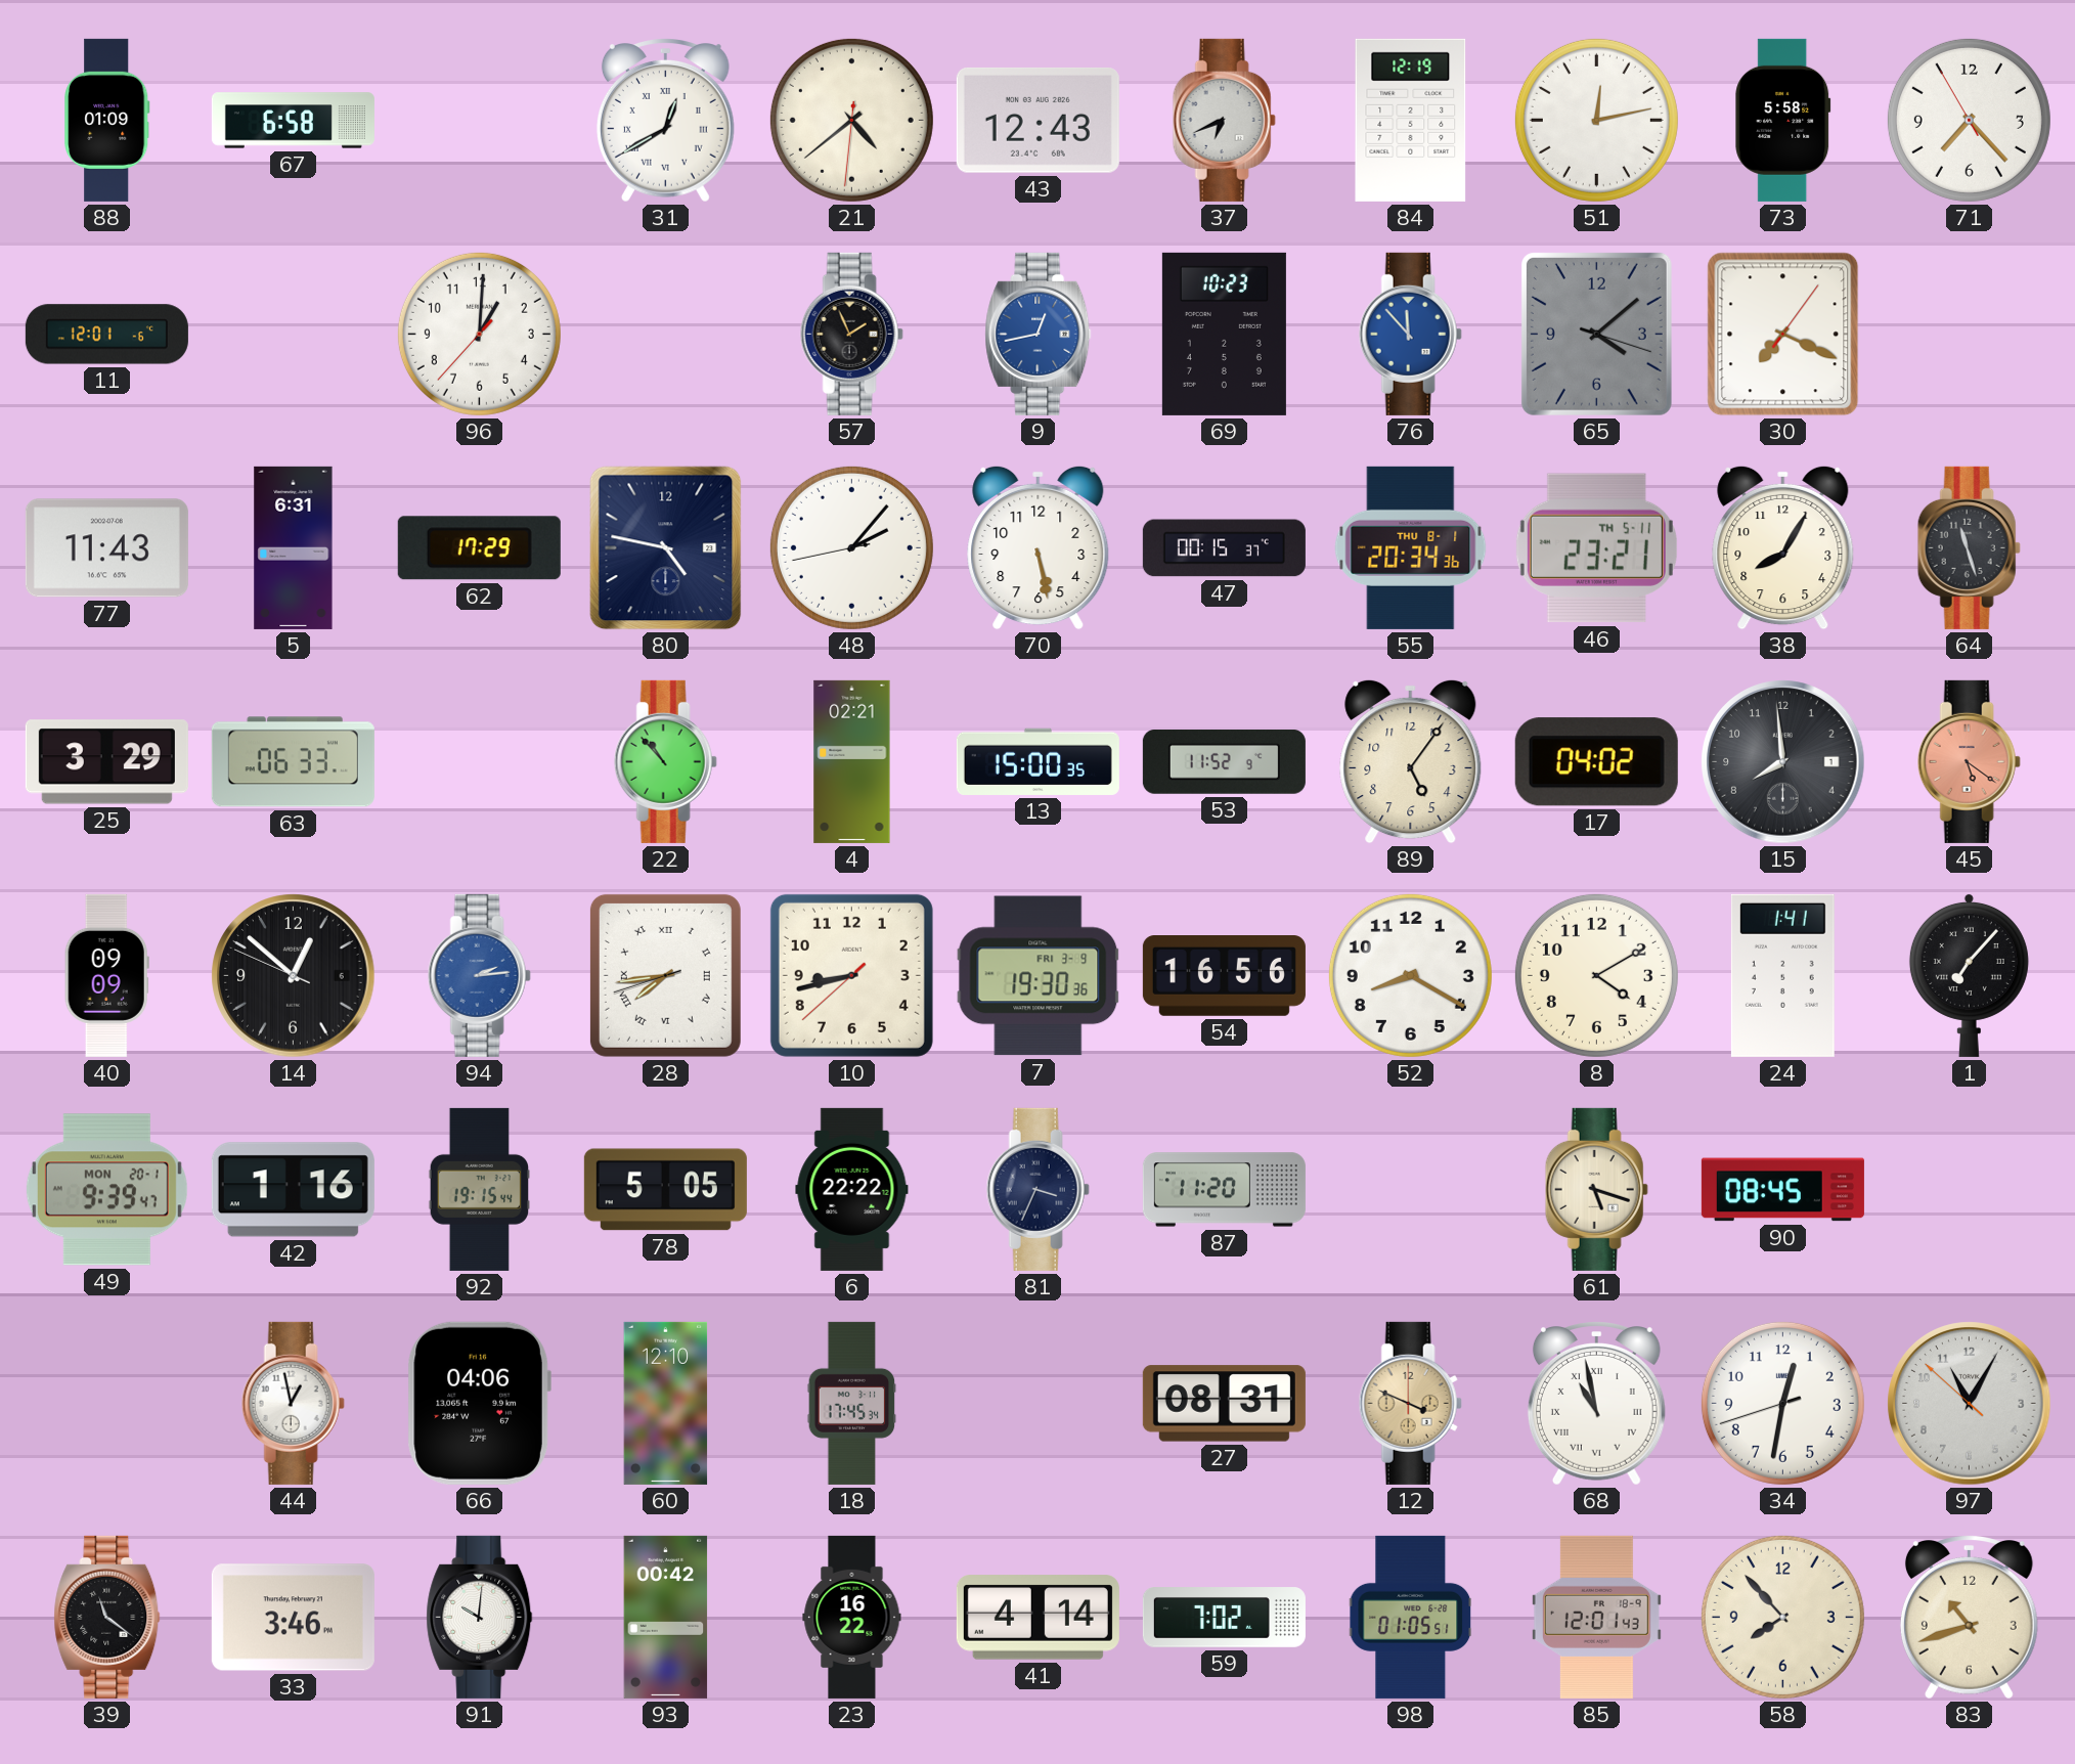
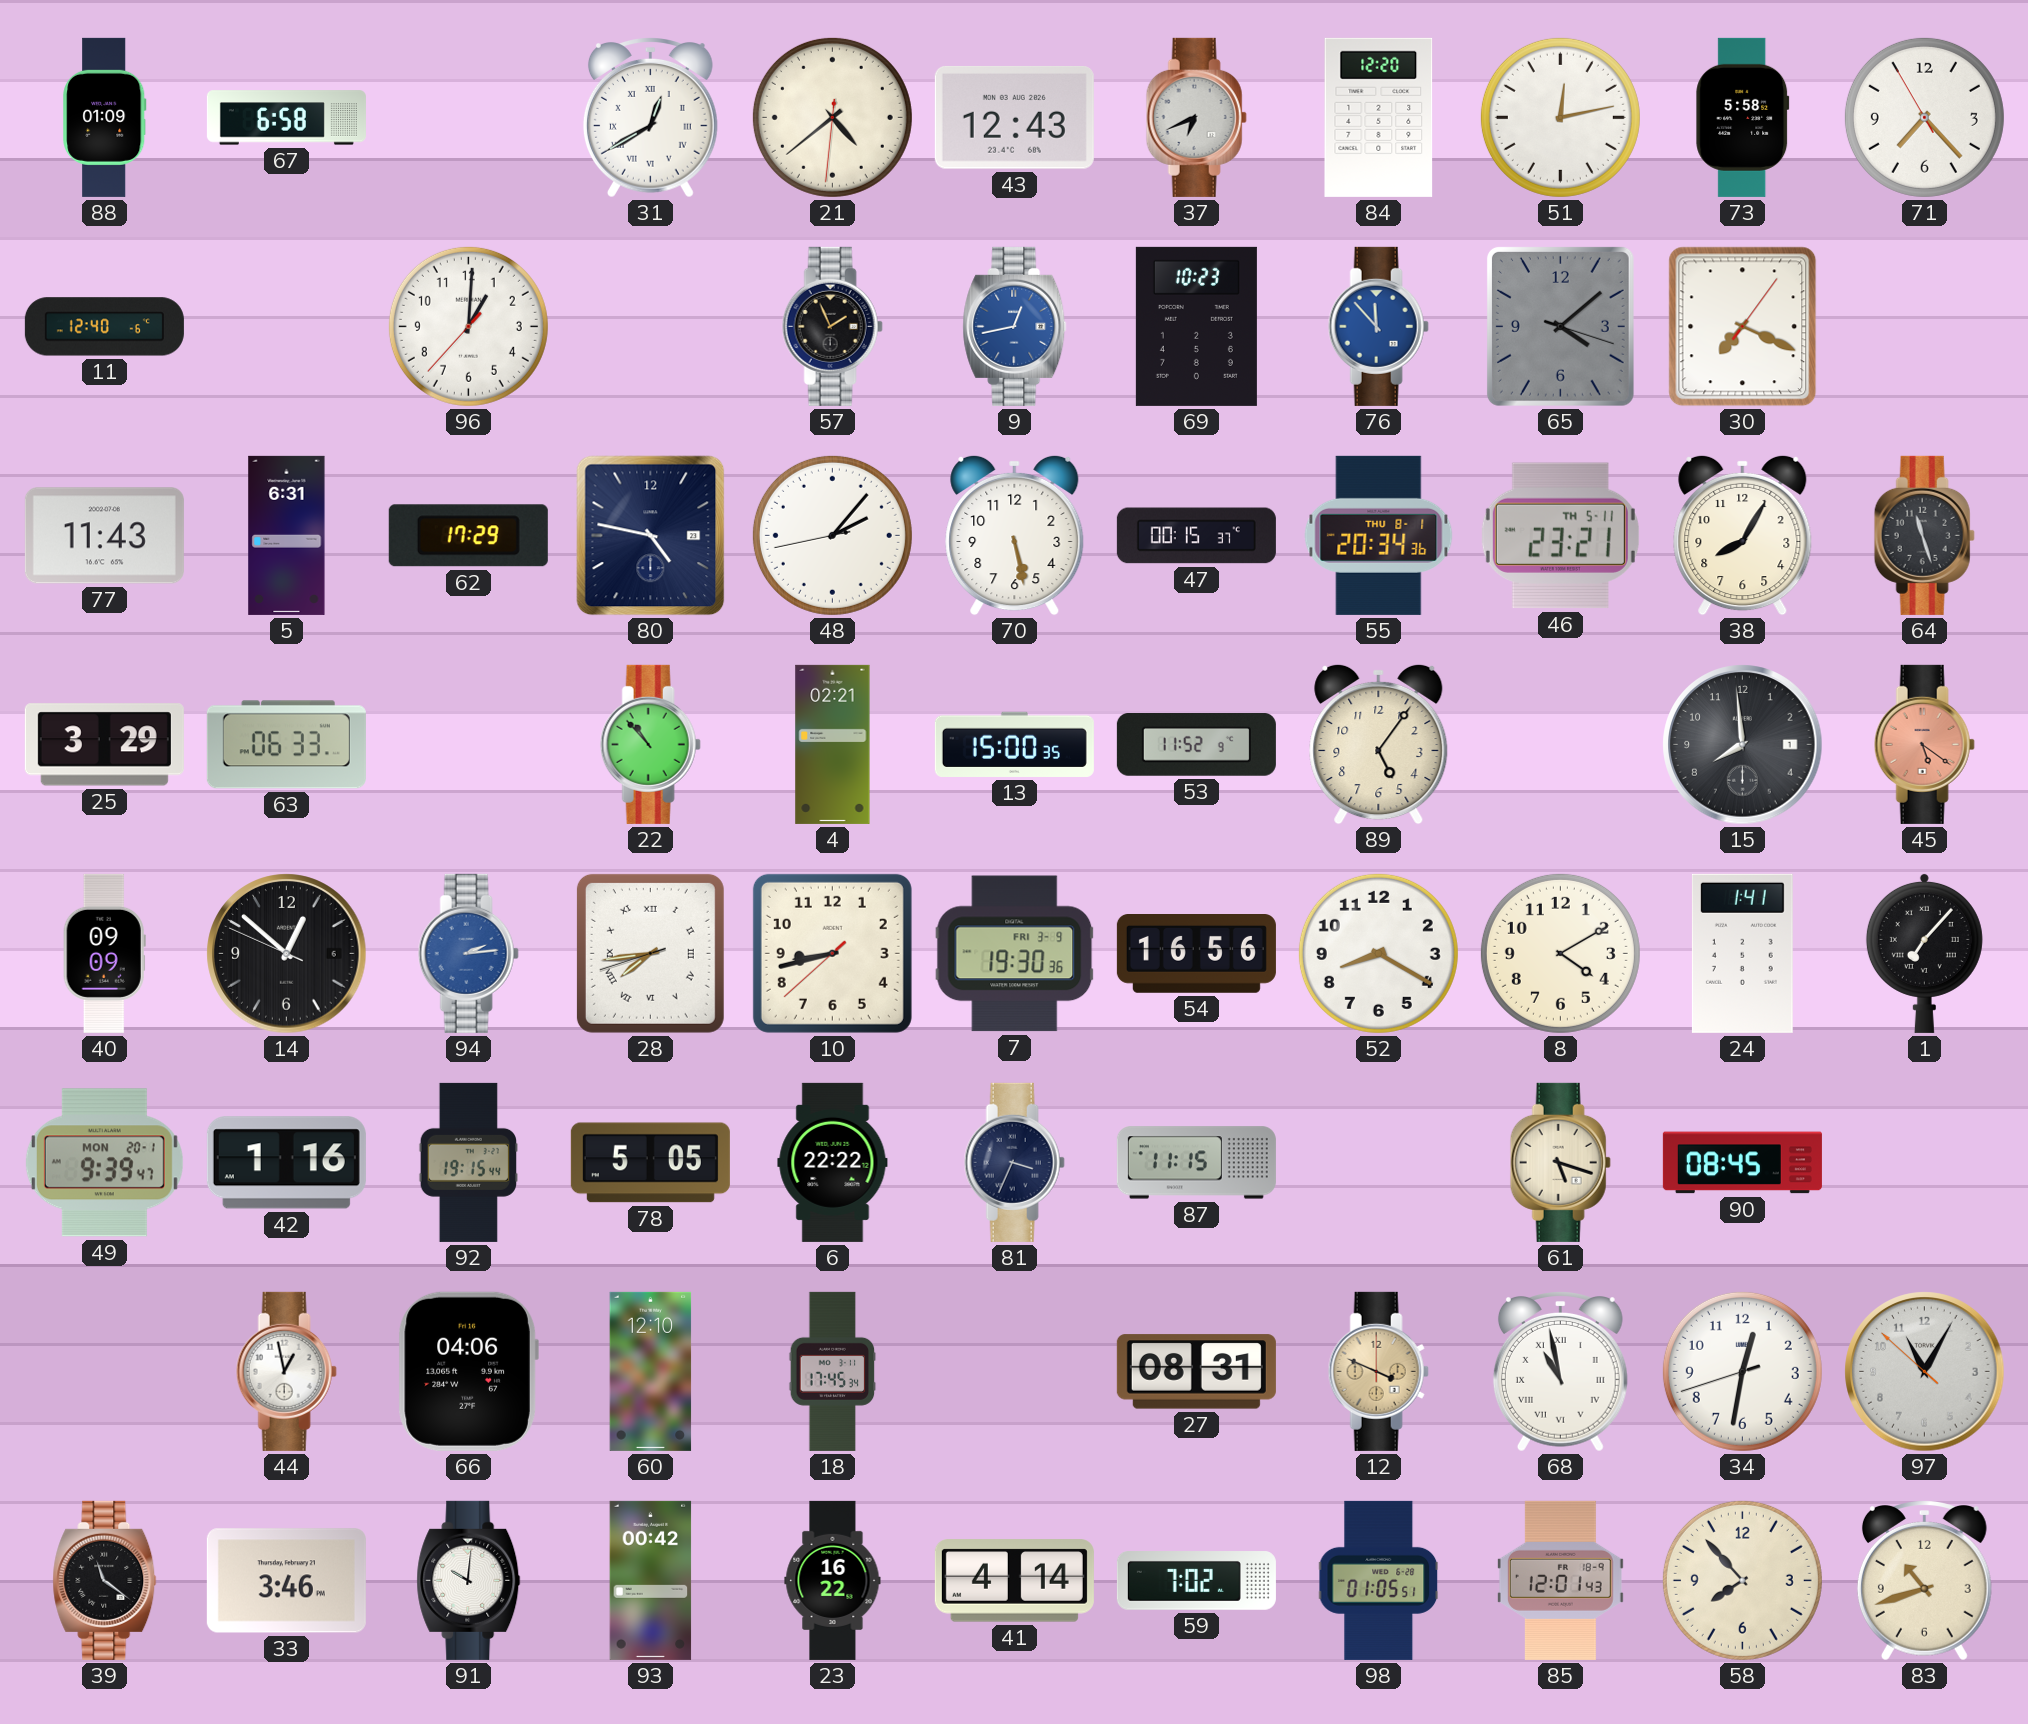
84: 12:19 -> 12:20
11: 12:01 -> 12:40
17: 04:02 -> none
87: 11:20 -> 11:15
